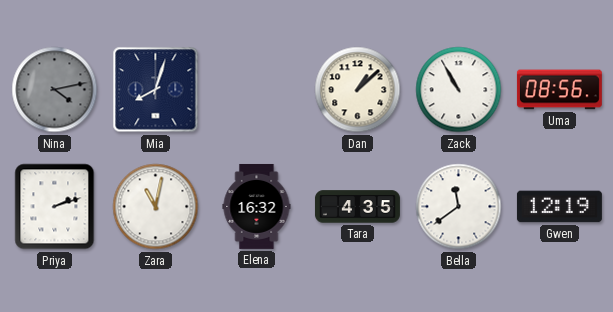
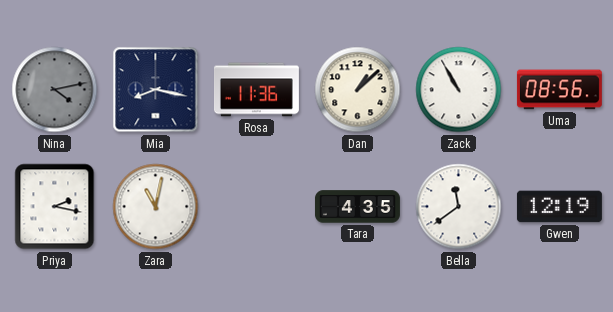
Mia: 8:03 -> 8:17
Rosa: none -> 11:36
Priya: 2:12 -> 2:17
Elena: 16:32 -> none
